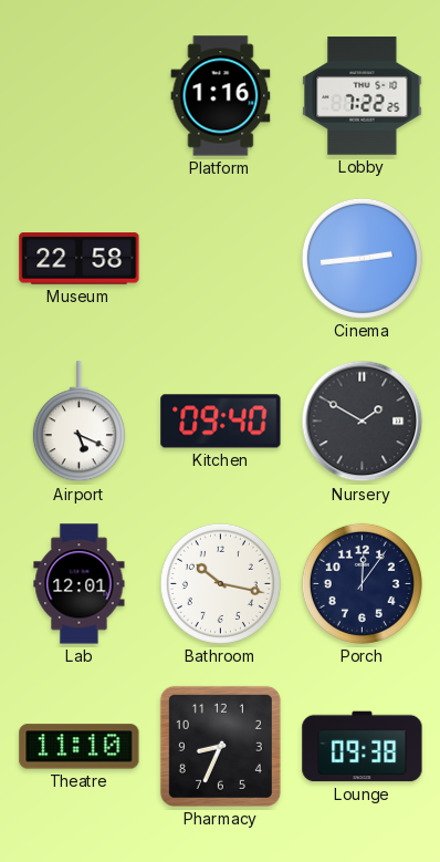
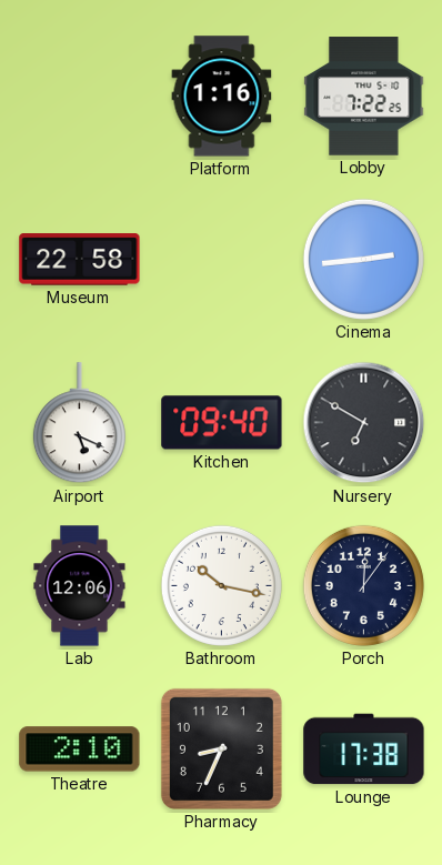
Nursery: 1:50 -> 6:50
Lab: 12:01 -> 12:06
Theatre: 11:10 -> 2:10
Lounge: 09:38 -> 17:38
